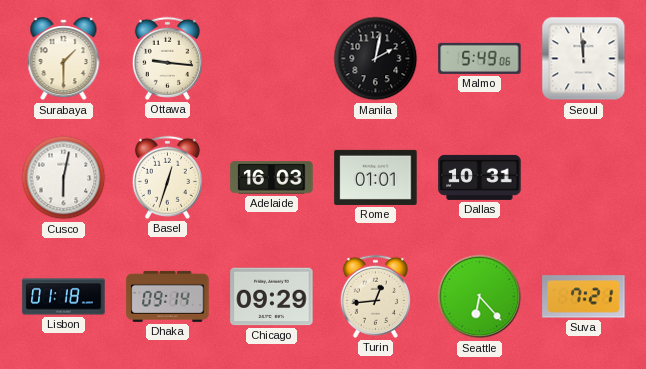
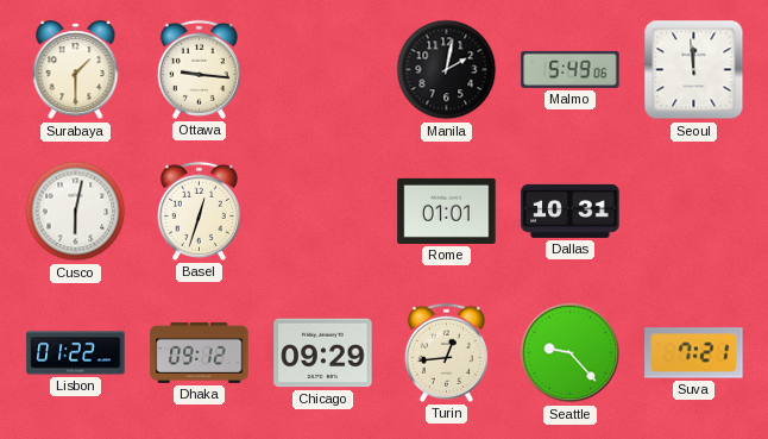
Adelaide: 16:03 -> none
Lisbon: 01:18 -> 01:22
Dhaka: 09:14 -> 09:12
Seattle: 6:23 -> 9:23
